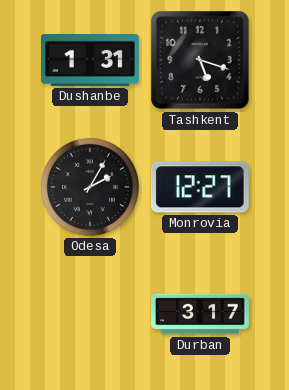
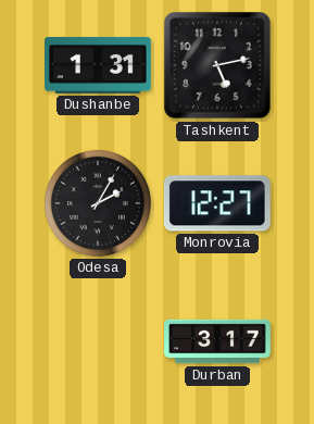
Tashkent: 5:18 -> 5:13
